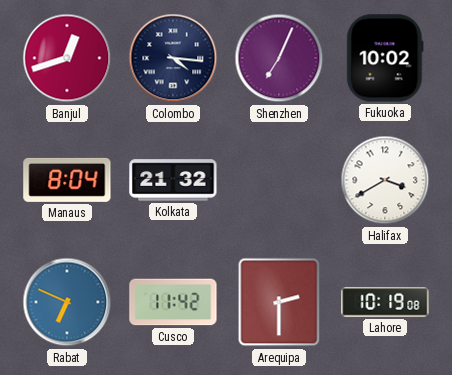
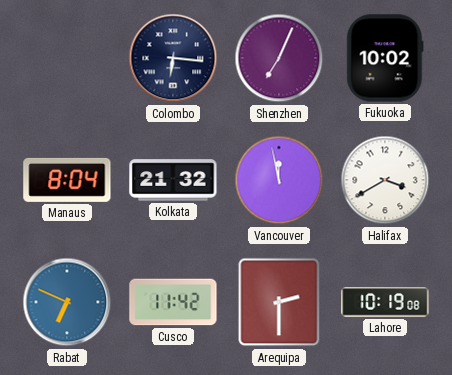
Banjul: 12:42 -> none
Colombo: 4:16 -> 6:16
Vancouver: none -> 11:58
